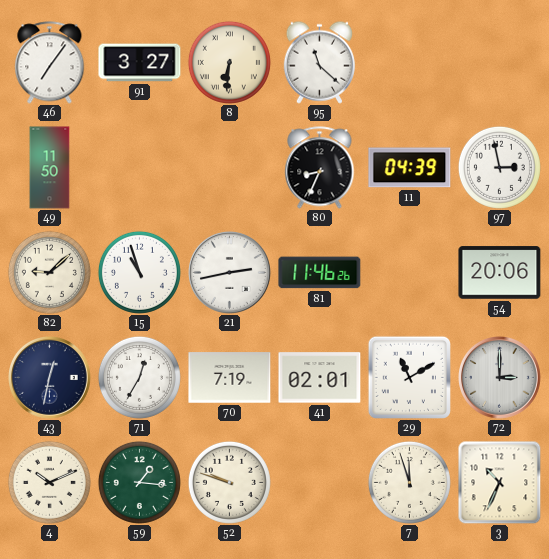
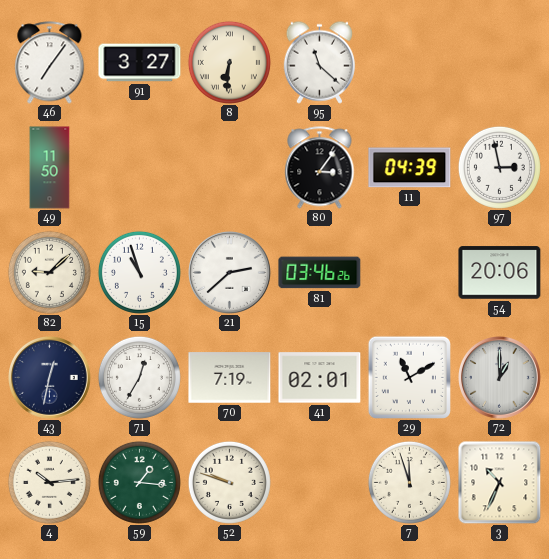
80: 8:34 -> 3:06
21: 2:43 -> 2:38
81: 11:46 -> 03:46
72: 3:00 -> 1:00
4: 10:11 -> 10:14
